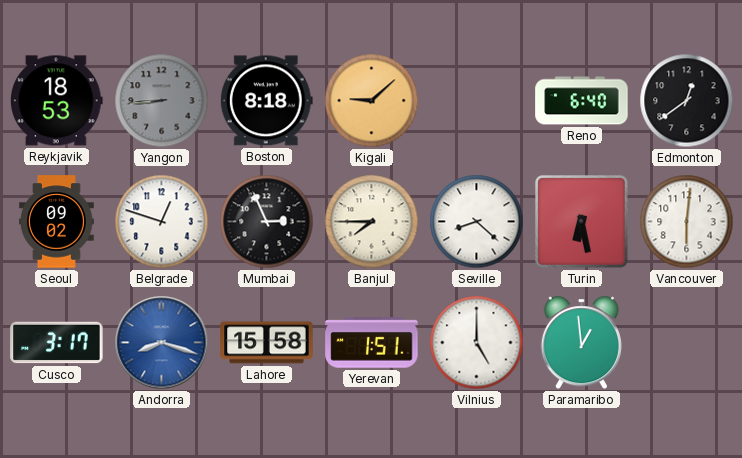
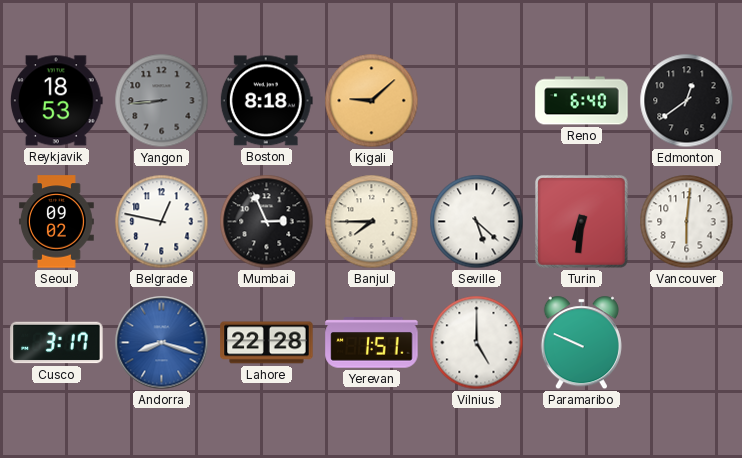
Belgrade: 12:48 -> 12:47
Seville: 8:22 -> 5:22
Turin: 6:28 -> 6:31
Lahore: 15:58 -> 22:28
Paramaribo: 12:59 -> 9:49
